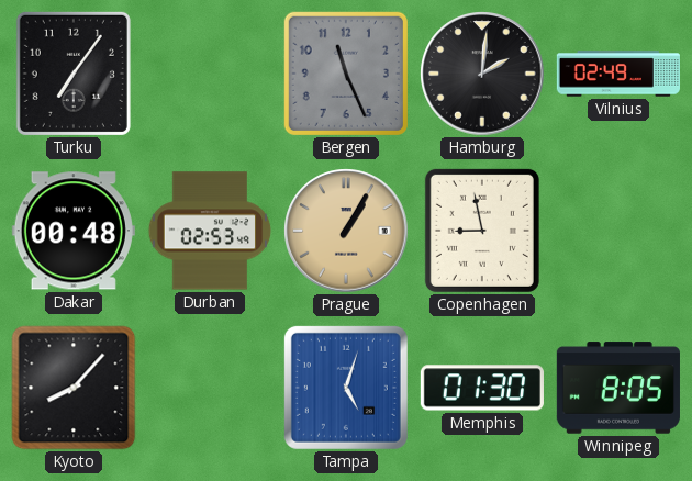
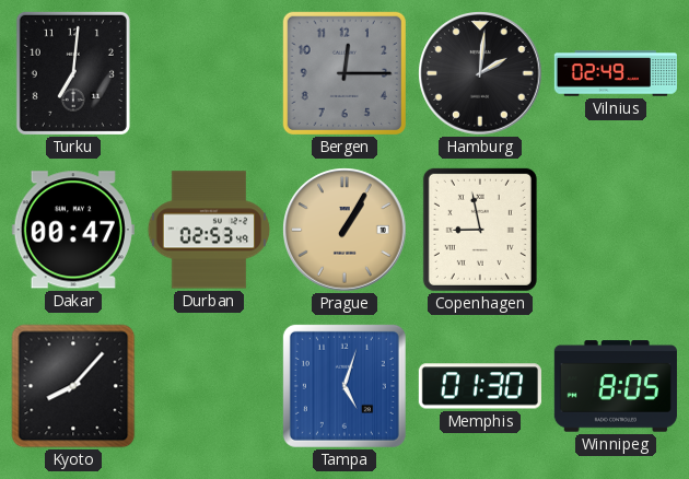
Turku: 7:06 -> 7:01
Bergen: 11:26 -> 12:15
Dakar: 00:48 -> 00:47
